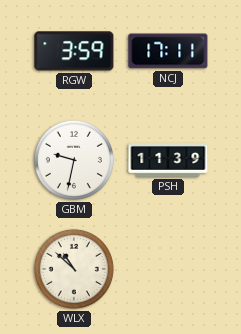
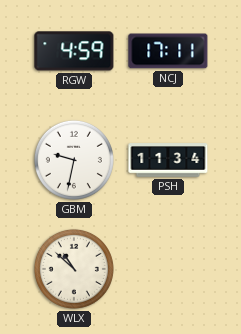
RGW: 3:59 -> 4:59
PSH: 11:39 -> 11:34
